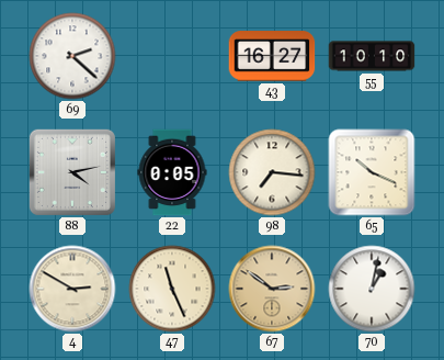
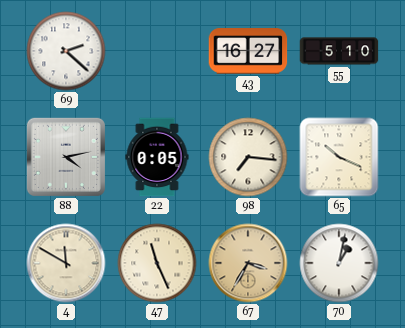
55: 10:10 -> 5:10
4: 2:50 -> 11:50
67: 2:51 -> 3:35
